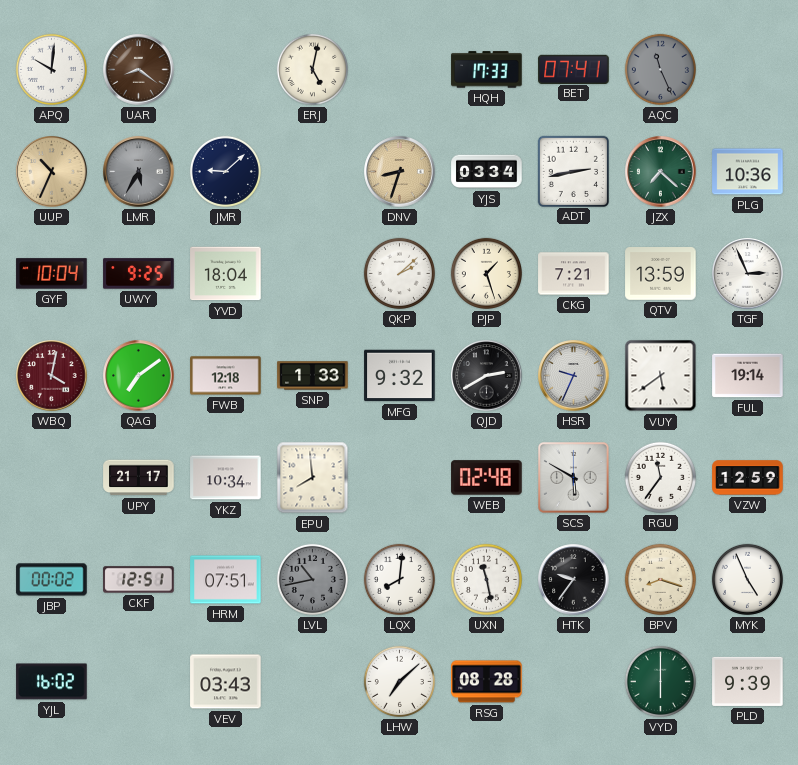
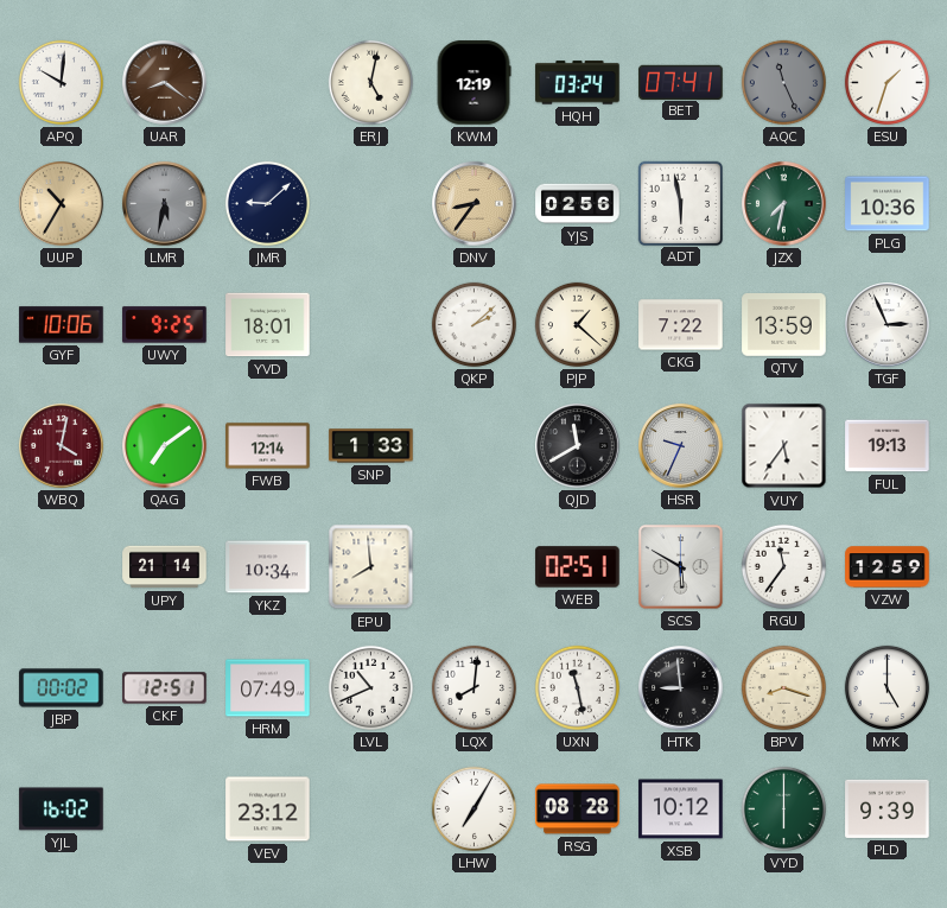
KWM: none -> 12:19
HQH: 17:33 -> 03:24
ESU: none -> 1:33
UUP: 10:34 -> 10:35
LMR: 5:35 -> 5:32
DNV: 8:33 -> 8:36
YJS: 03:34 -> 02:56
ADT: 2:43 -> 5:58
JZX: 7:22 -> 7:32
GYF: 10:04 -> 10:06
YVD: 18:04 -> 18:01
PJP: 1:27 -> 1:22
CKG: 7:21 -> 7:22
FWB: 12:18 -> 12:14
MFG: 9:32 -> none
QJD: 2:40 -> 11:40
VUY: 5:39 -> 5:36
FUL: 19:14 -> 19:13
UPY: 21:17 -> 21:14
WEB: 02:48 -> 02:51
HRM: 07:51 -> 07:49
LVL: 10:43 -> 10:41
LVL dial: grey -> white
HTK: 9:36 -> 8:59
MYK: 4:56 -> 5:00
VEV: 03:43 -> 23:12
LHW: 7:08 -> 7:05
XSB: none -> 10:12
